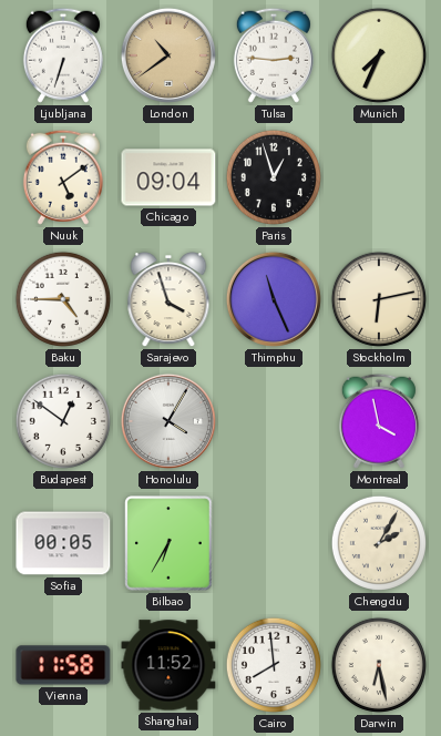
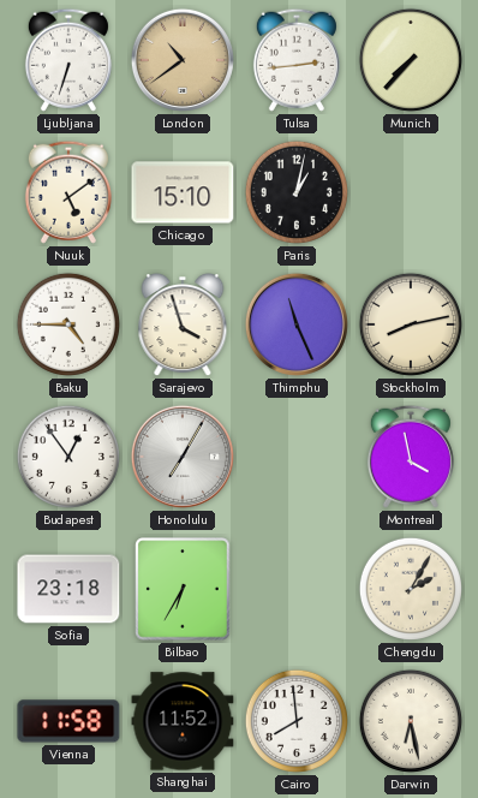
Tulsa: 2:46 -> 2:44
Munich: 7:34 -> 7:37
Chicago: 09:04 -> 15:10
Paris: 12:57 -> 1:02
Stockholm: 6:13 -> 8:13
Budapest: 12:51 -> 12:54
Honolulu: 4:05 -> 7:05
Sofia: 00:05 -> 23:18
